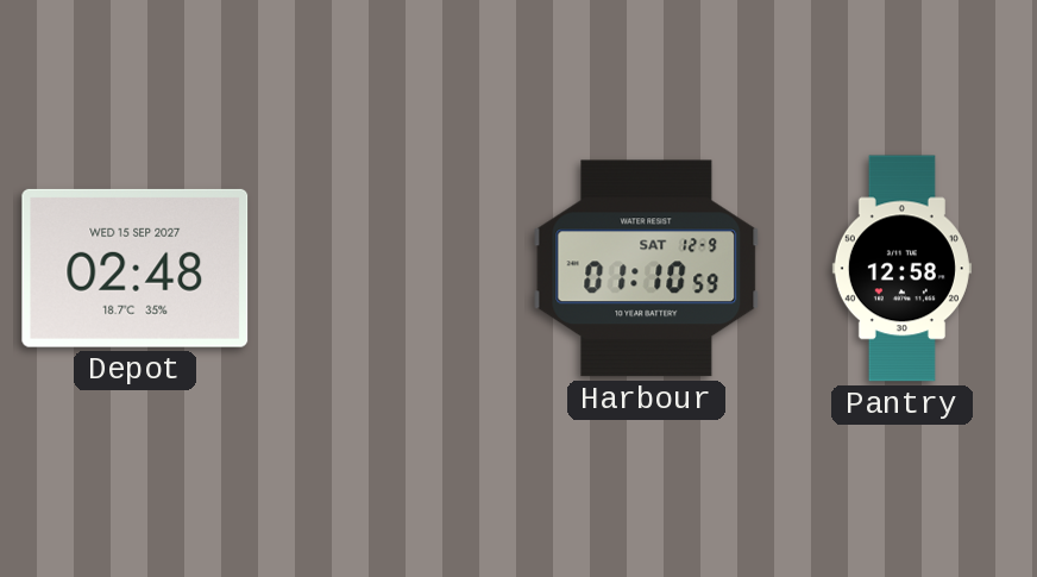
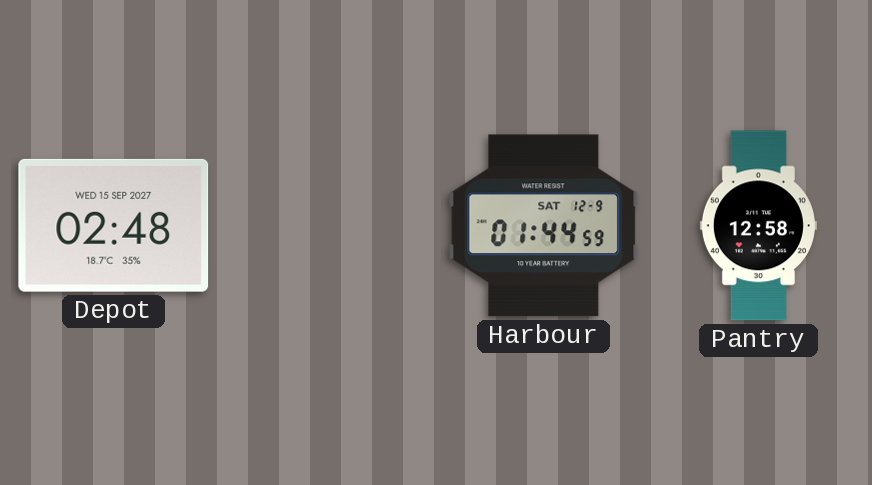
Harbour: 01:10 -> 01:44
